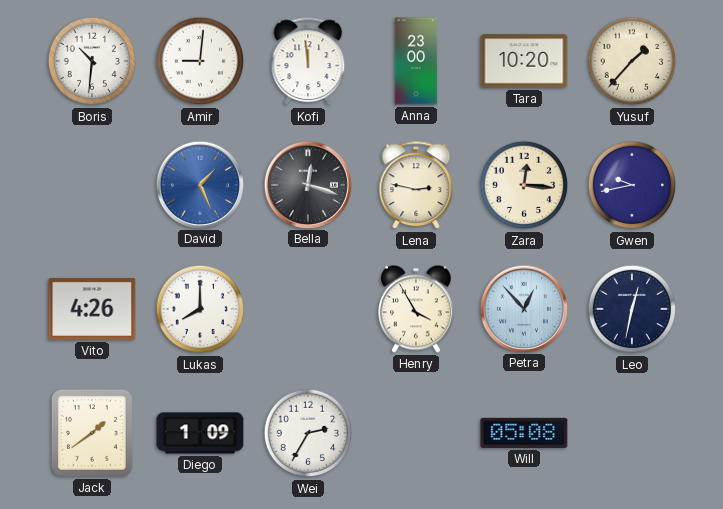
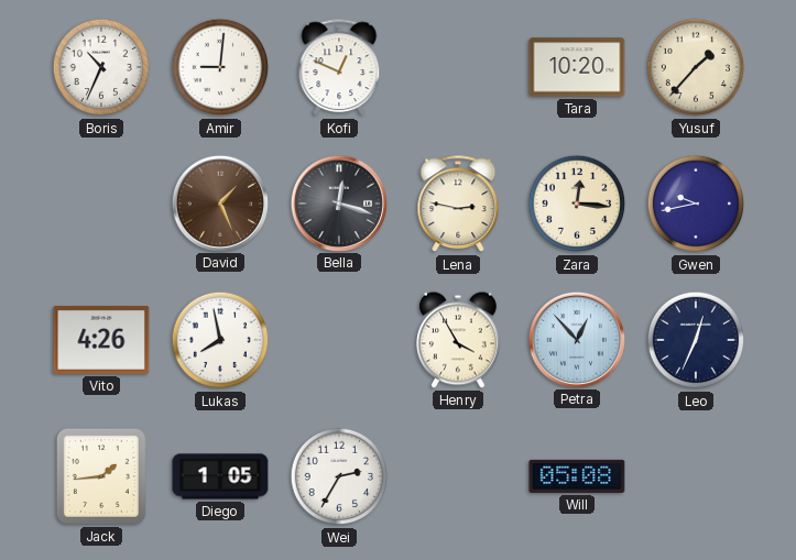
Boris: 10:31 -> 10:34
Kofi: 11:59 -> 12:49
Anna: 23:00 -> none
David dial: blue -> brown
Lukas: 8:00 -> 7:58
Leo: 12:32 -> 12:34
Jack: 1:39 -> 1:44
Diego: 1:09 -> 1:05
